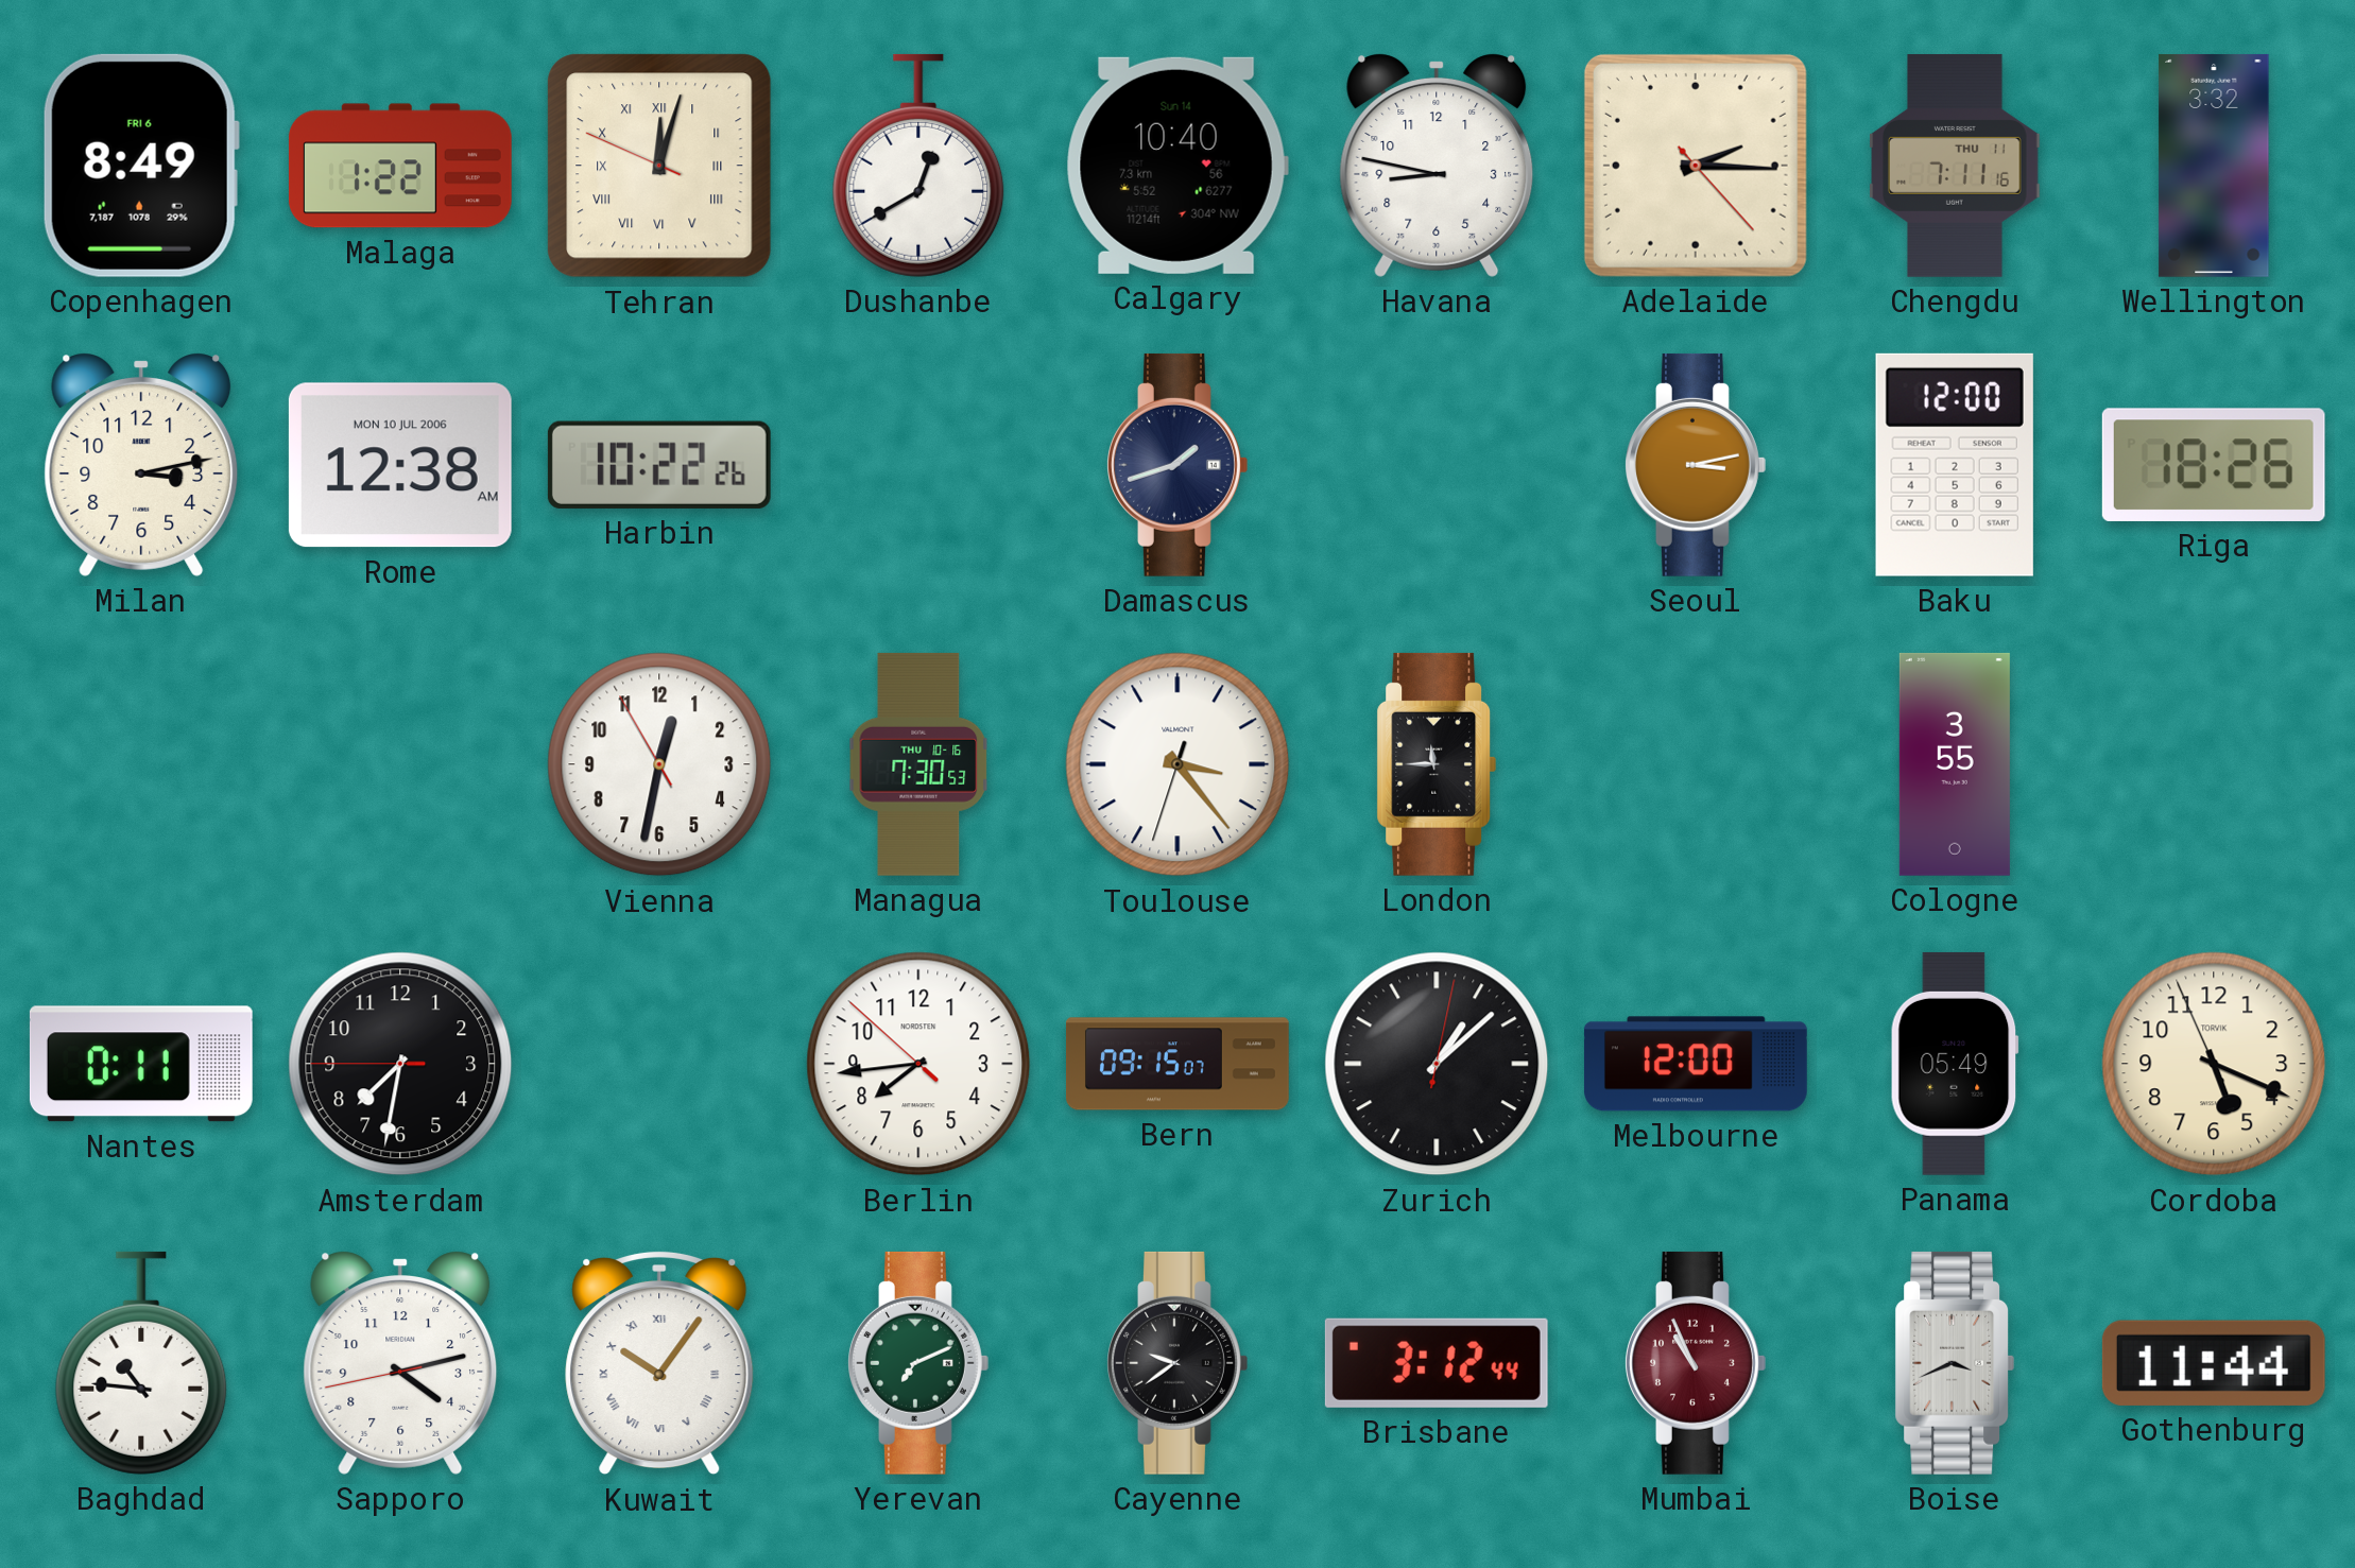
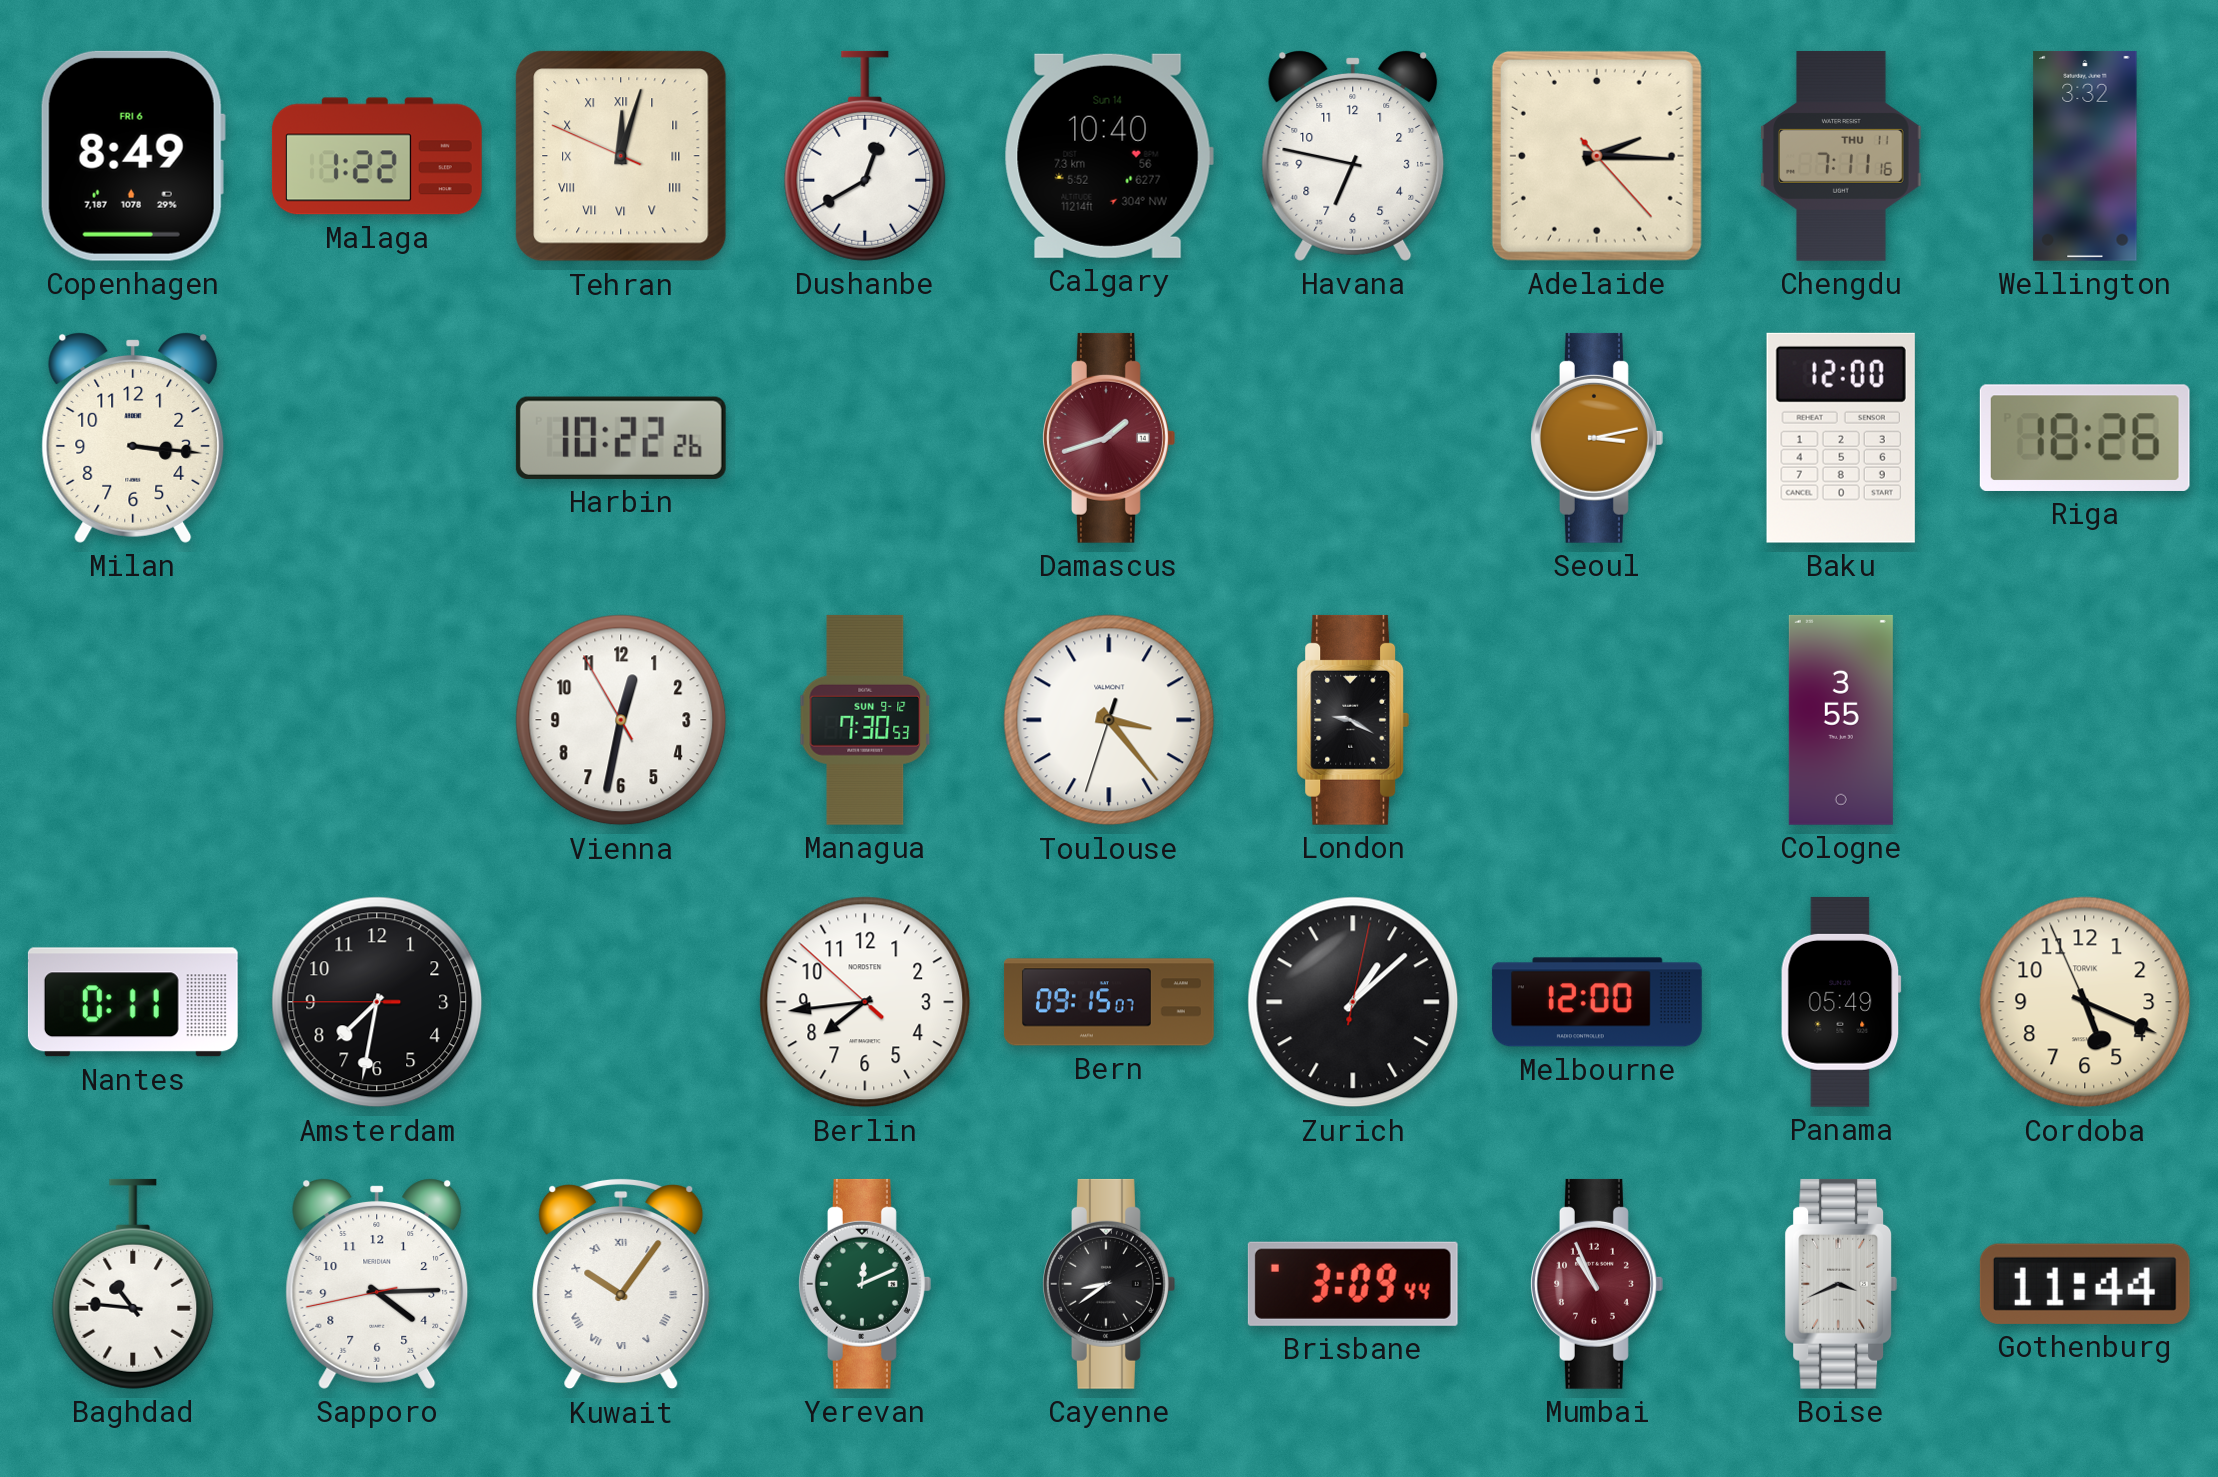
Havana: 8:47 -> 6:47
Milan: 3:13 -> 3:16
Rome: 12:38 -> none
Damascus dial: navy -> burgundy
Managua date: THU 10-16 -> SUN 9-12
London: 11:45 -> 9:20
Sapporo: 4:12 -> 4:14
Yerevan: 7:11 -> 12:11
Cayenne: 9:39 -> 8:39
Brisbane: 3:12 -> 3:09
